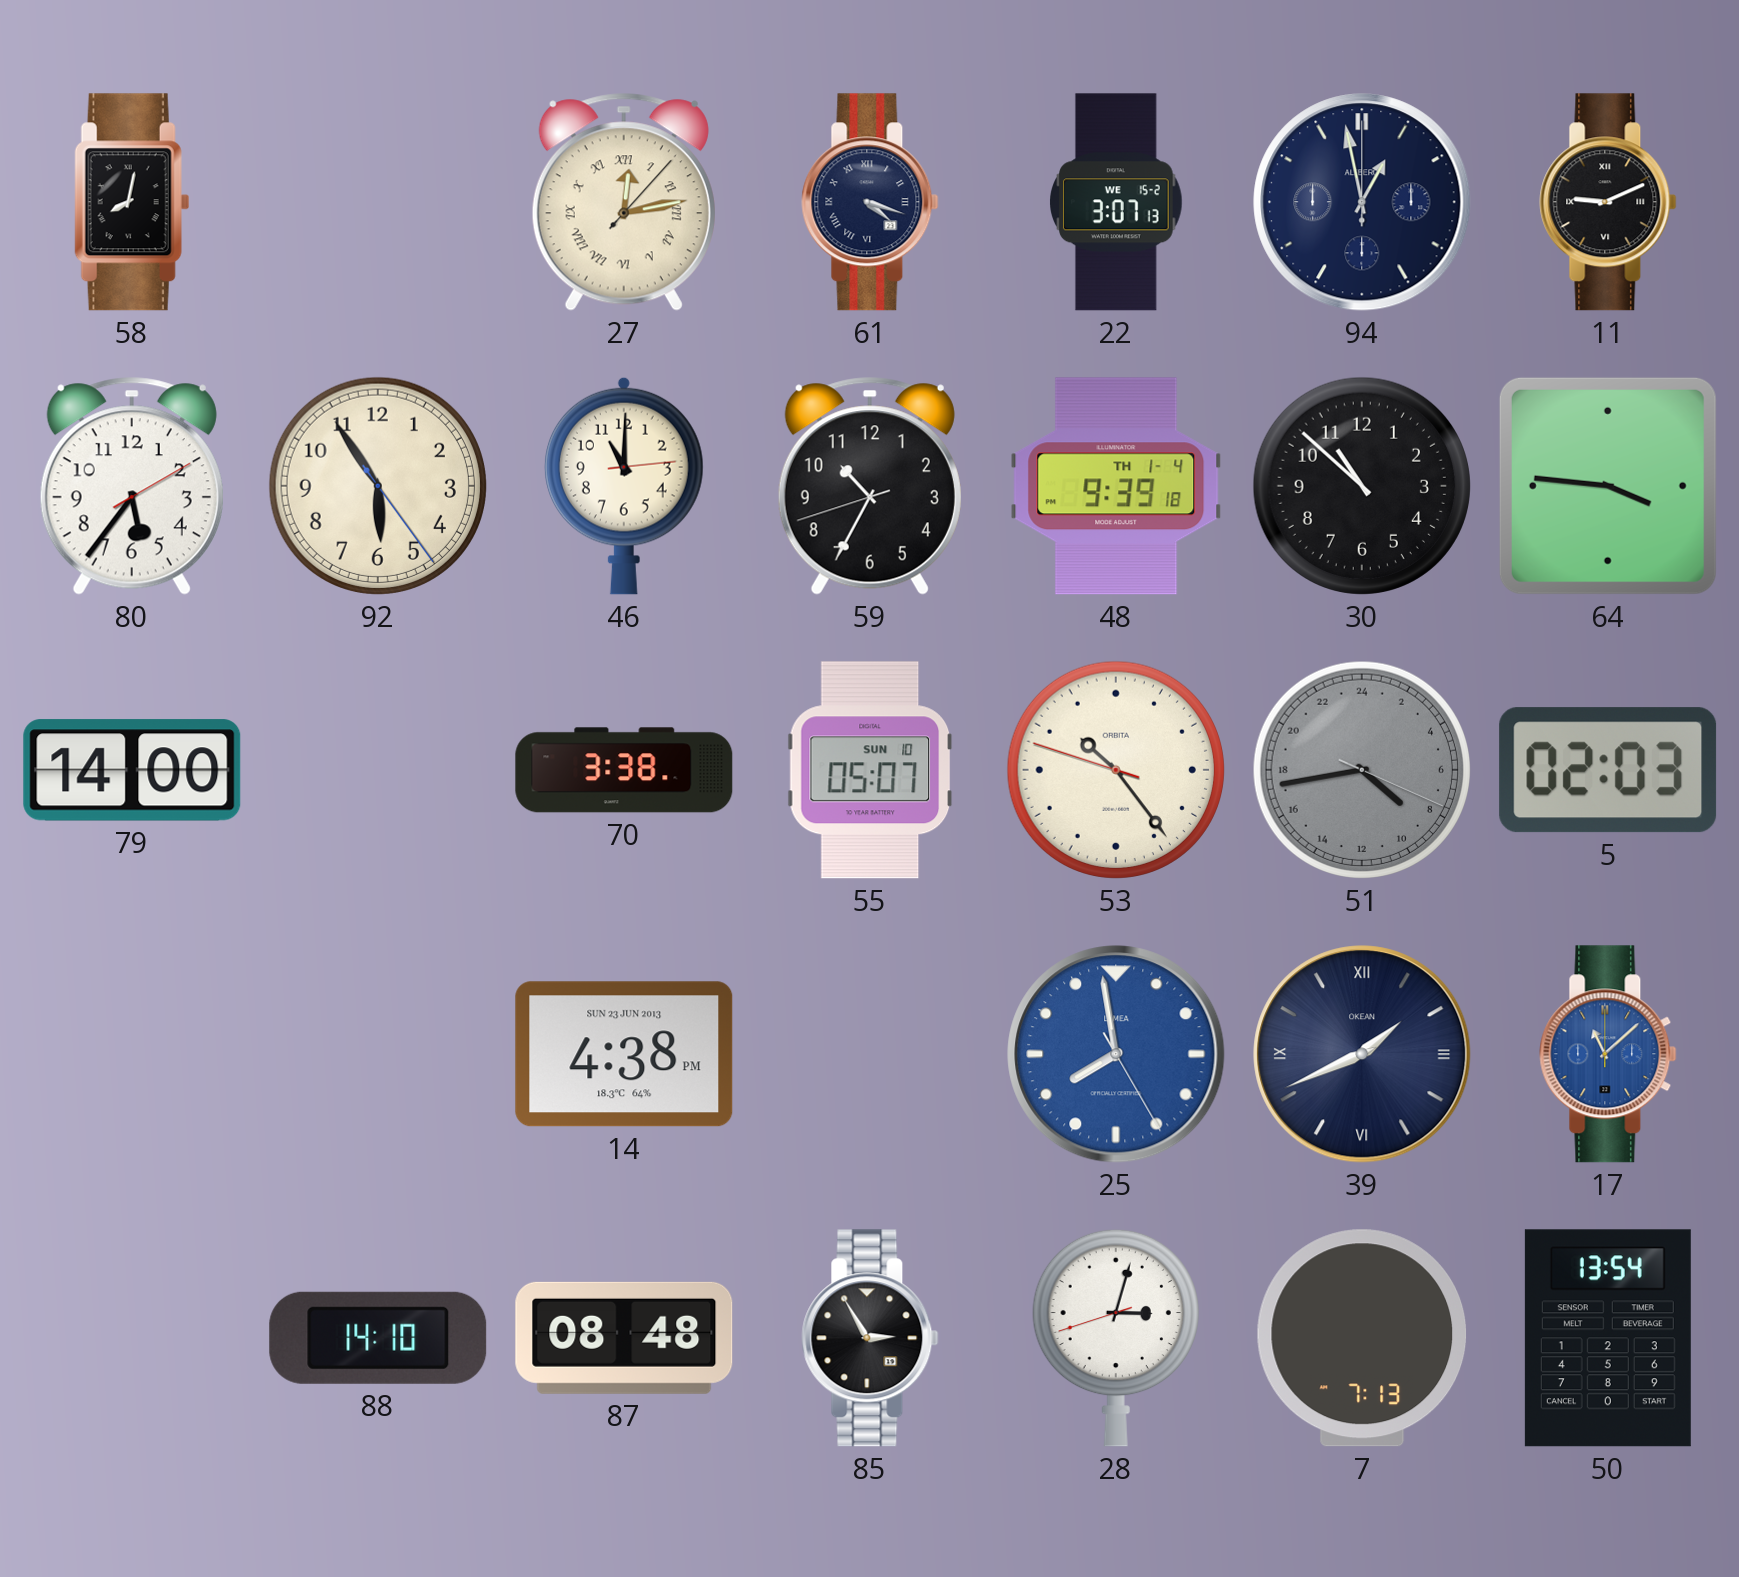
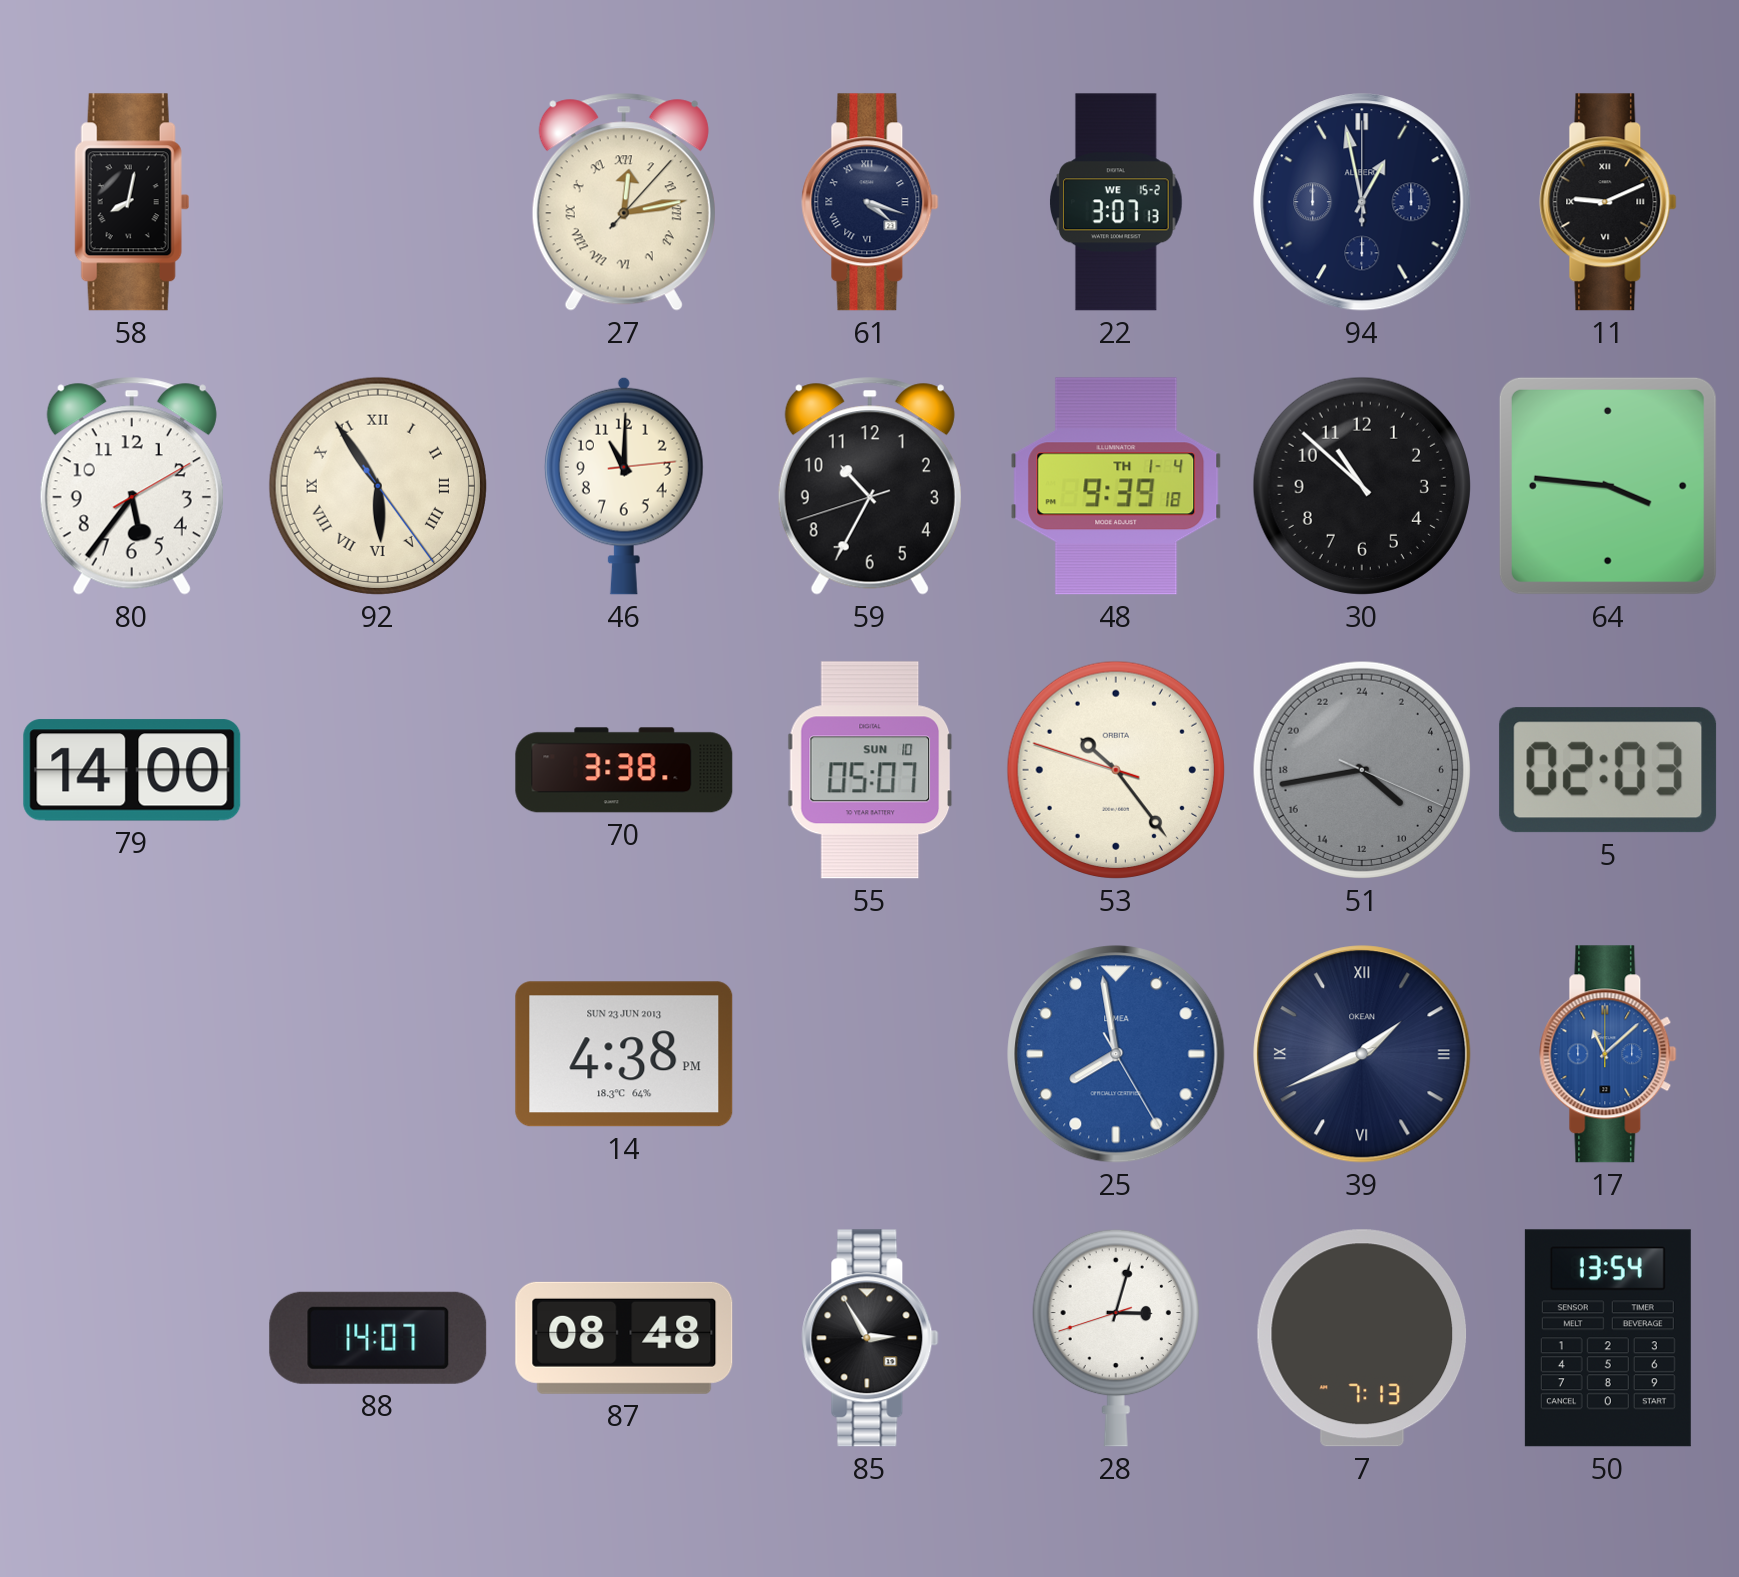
92 numerals: Arabic -> Roman
88: 14:10 -> 14:07
